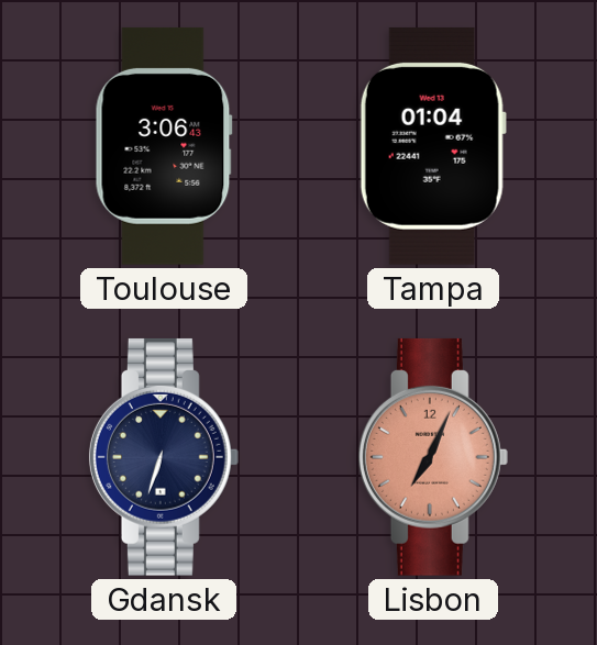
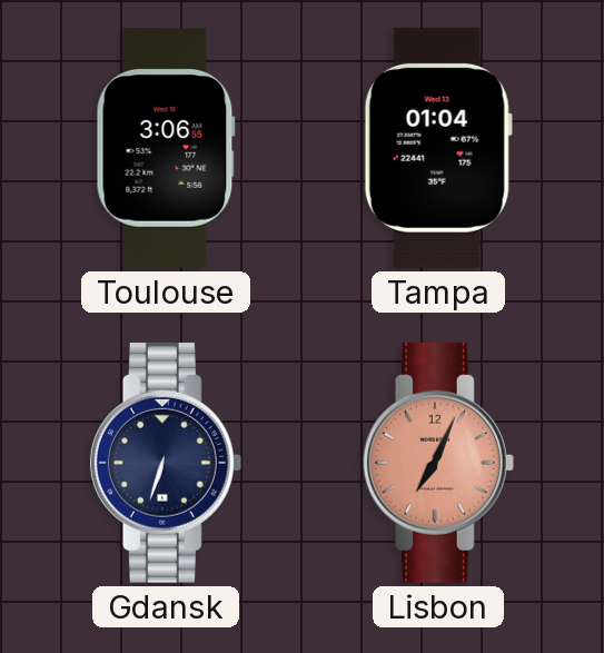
Toulouse: 3:06:43 -> 3:06:55
